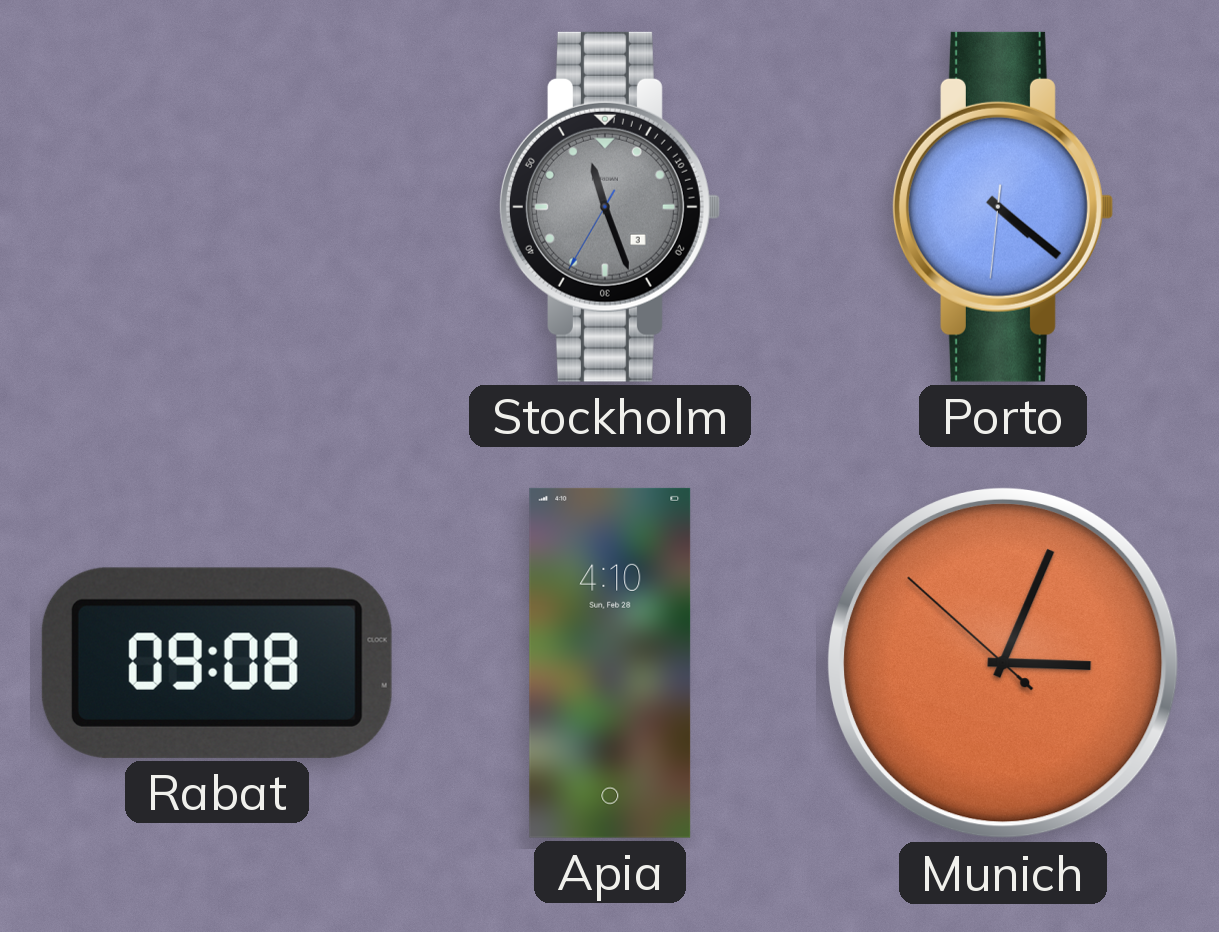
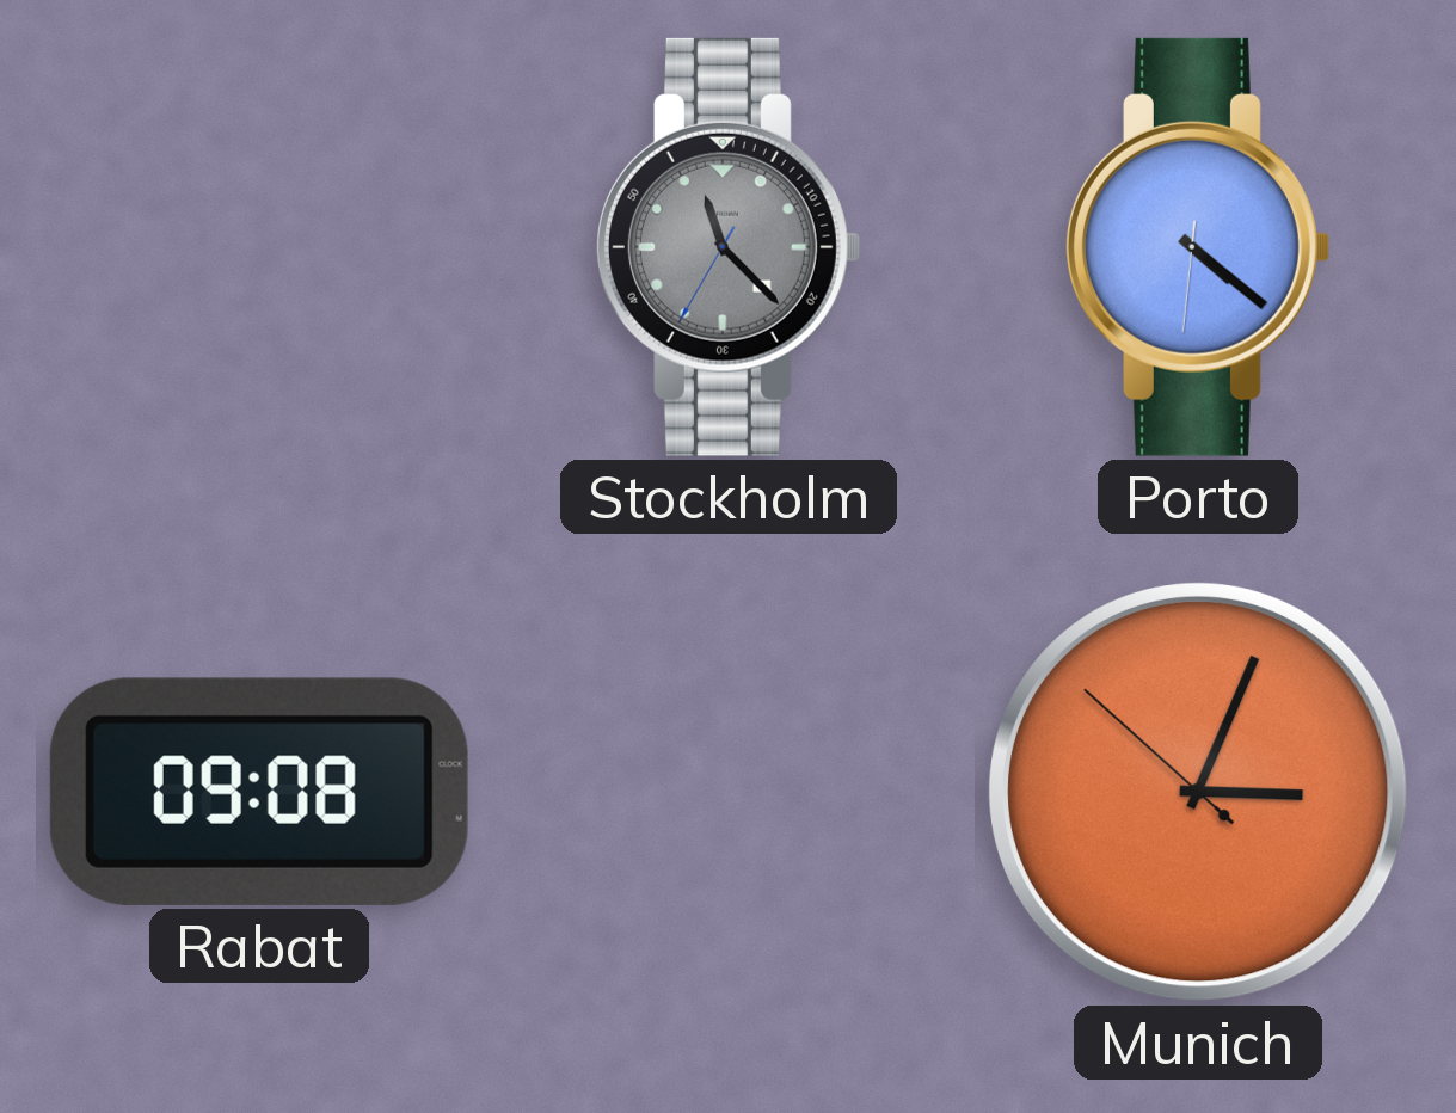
Stockholm: 11:26 -> 11:22
Apia: 4:10 -> none
